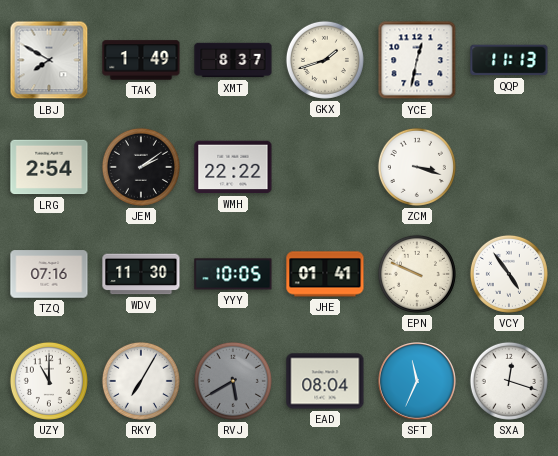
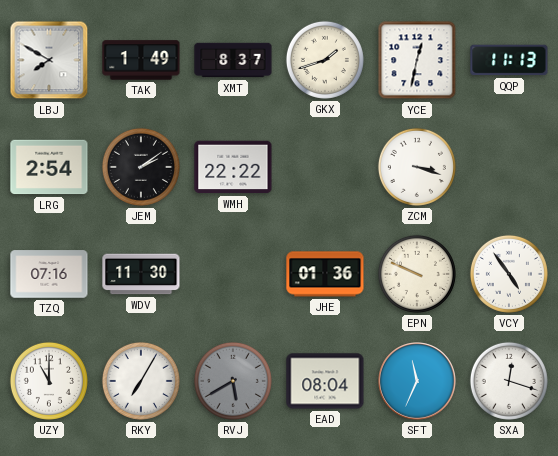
YYY: 10:05 -> none
JHE: 01:41 -> 01:36
